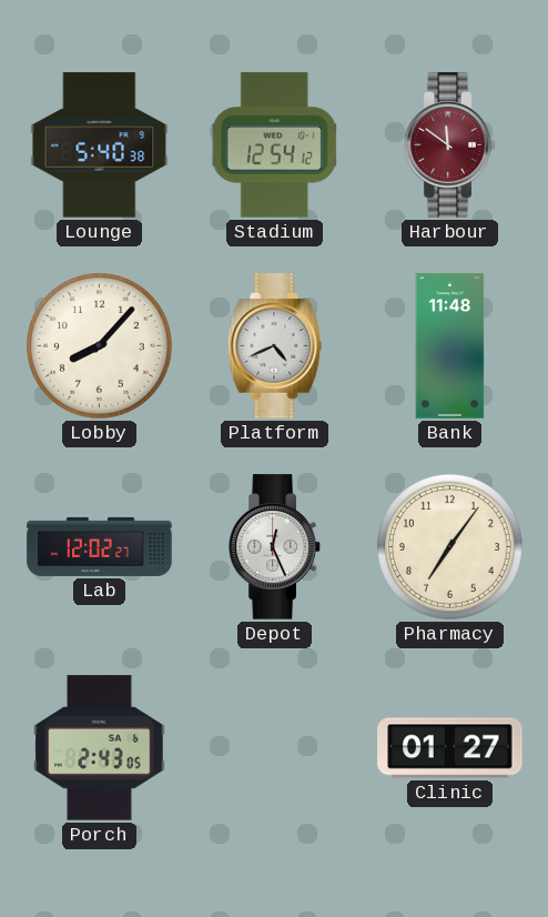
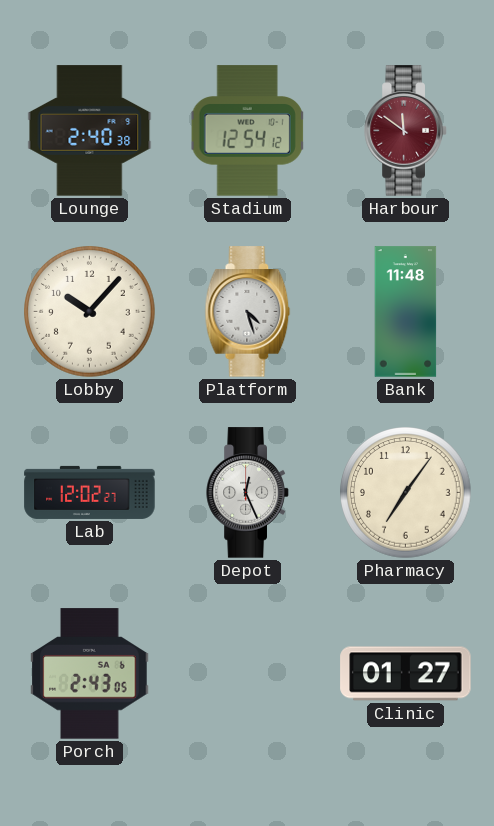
Lounge: 5:40 -> 2:40
Lobby: 8:07 -> 10:07
Platform: 4:41 -> 4:27
